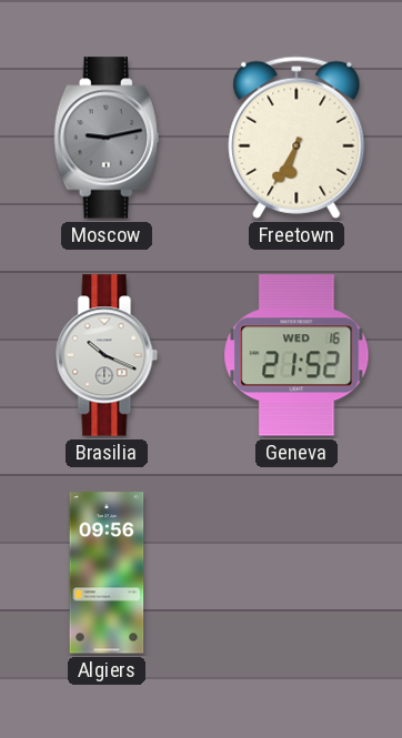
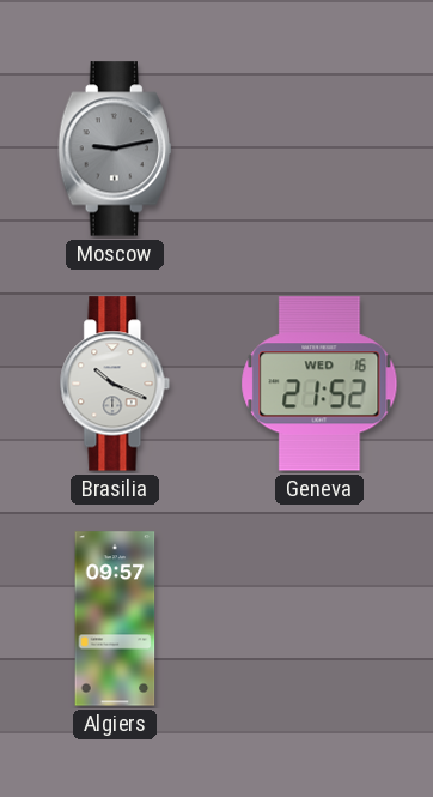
Freetown: 6:35 -> none
Algiers: 09:56 -> 09:57
